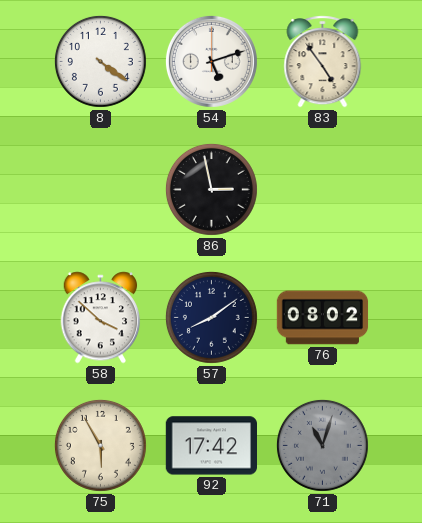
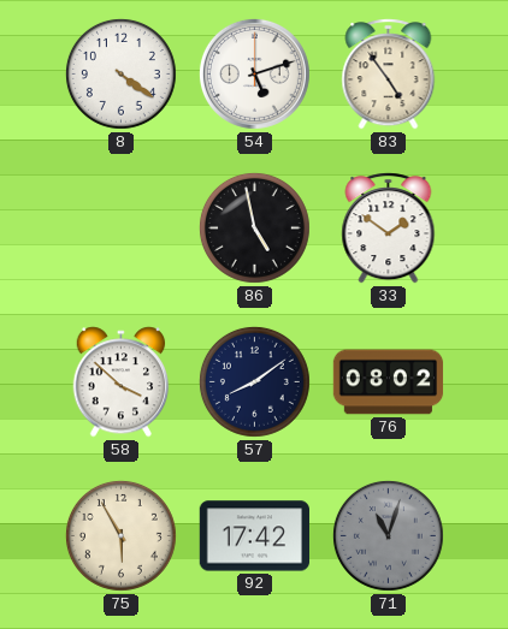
86: 2:58 -> 4:58
33: none -> 1:51
